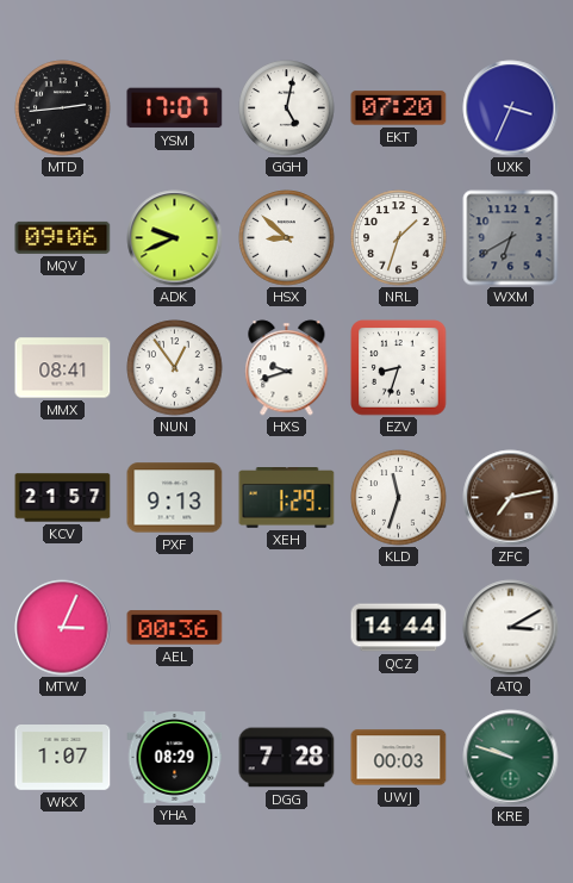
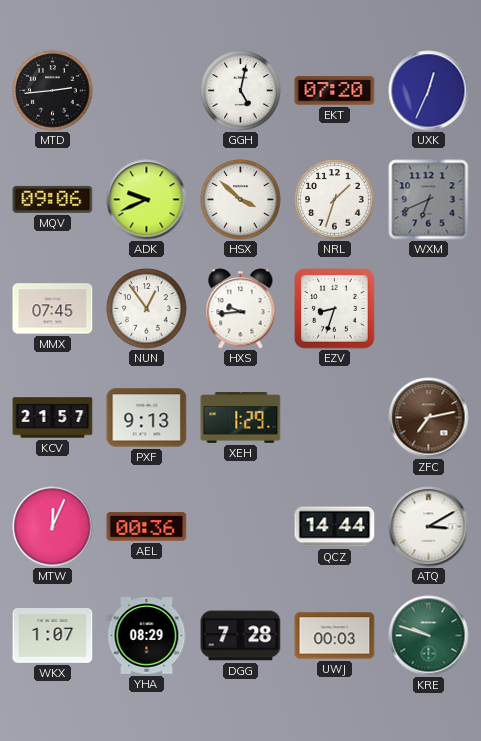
YSM: 17:07 -> none
UXK: 3:34 -> 12:34
HSX: 8:52 -> 3:52
WXM: 6:40 -> 6:41
MMX: 08:41 -> 07:45
HXS: 9:42 -> 9:44
KLD: 11:33 -> none
MTW: 3:04 -> 12:04
